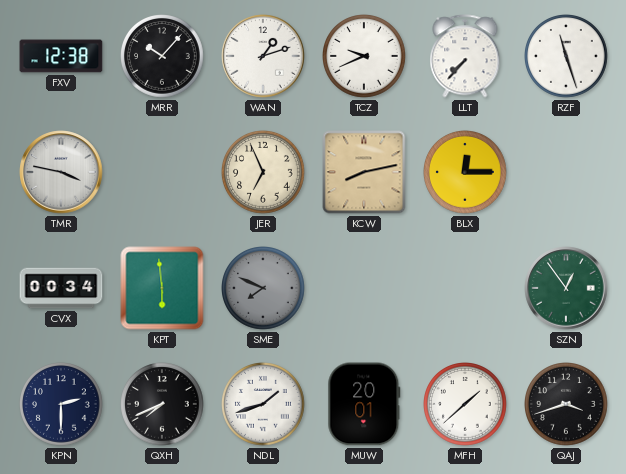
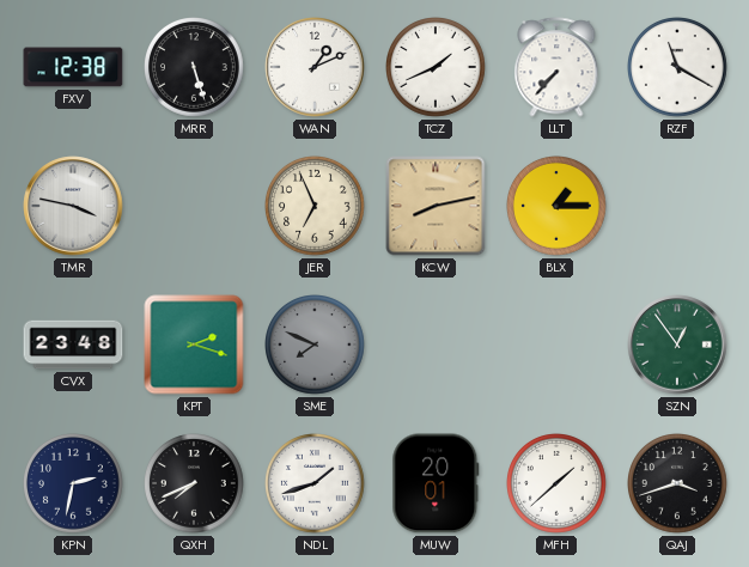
MRR: 10:07 -> 5:27
WAN: 1:12 -> 1:11
TCZ: 9:41 -> 1:41
RZF: 11:27 -> 11:20
BLX: 12:15 -> 1:15
CVX: 00:34 -> 23:48
KPT: 5:59 -> 2:18
KPN: 2:30 -> 2:32
